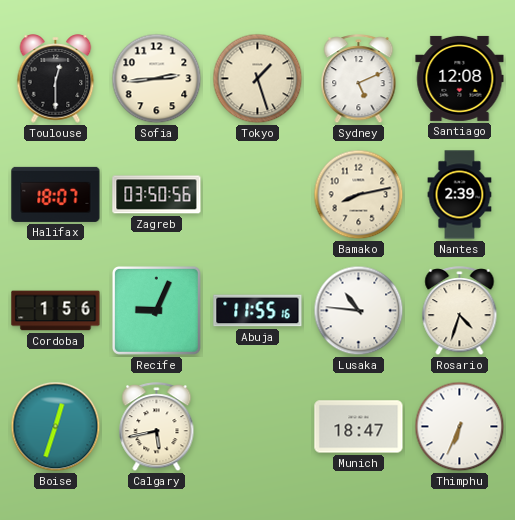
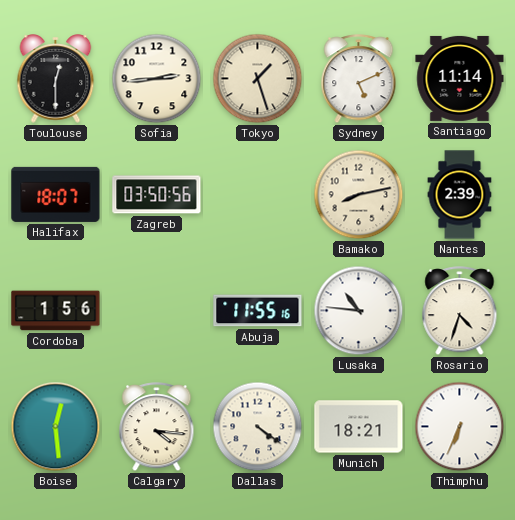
Santiago: 12:08 -> 11:14
Recife: 9:04 -> none
Boise: 12:33 -> 12:29
Calgary: 5:43 -> 4:16
Dallas: none -> 4:21
Munich: 18:47 -> 18:21
